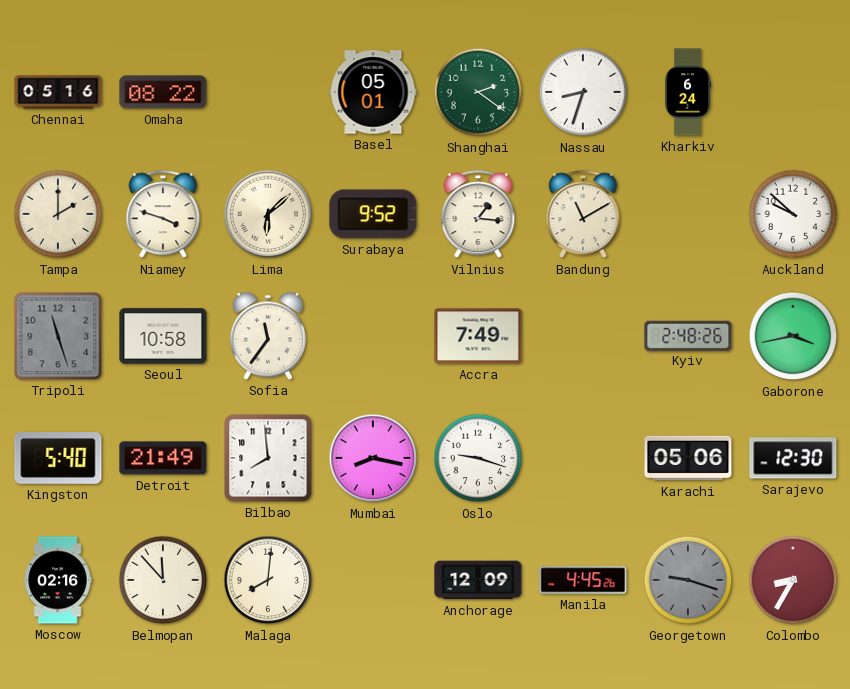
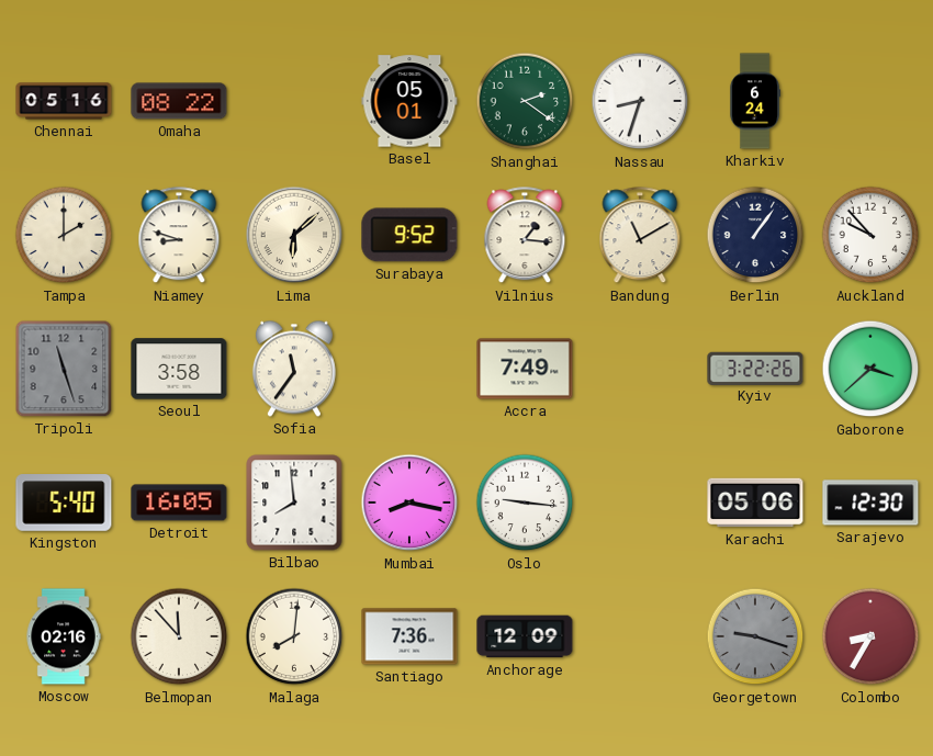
Niamey: 3:48 -> 8:48
Berlin: none -> 1:06
Auckland: 9:52 -> 9:53
Seoul: 10:58 -> 3:58
Kyiv: 2:48 -> 3:22
Gaborone: 3:43 -> 3:38
Detroit: 21:49 -> 16:05
Oslo: 9:18 -> 9:16
Santiago: none -> 7:36
Manila: 4:45 -> none
